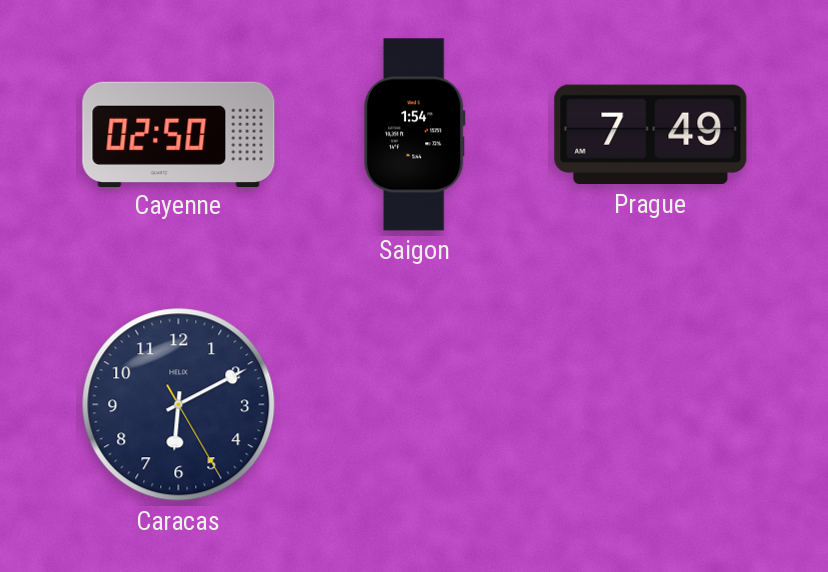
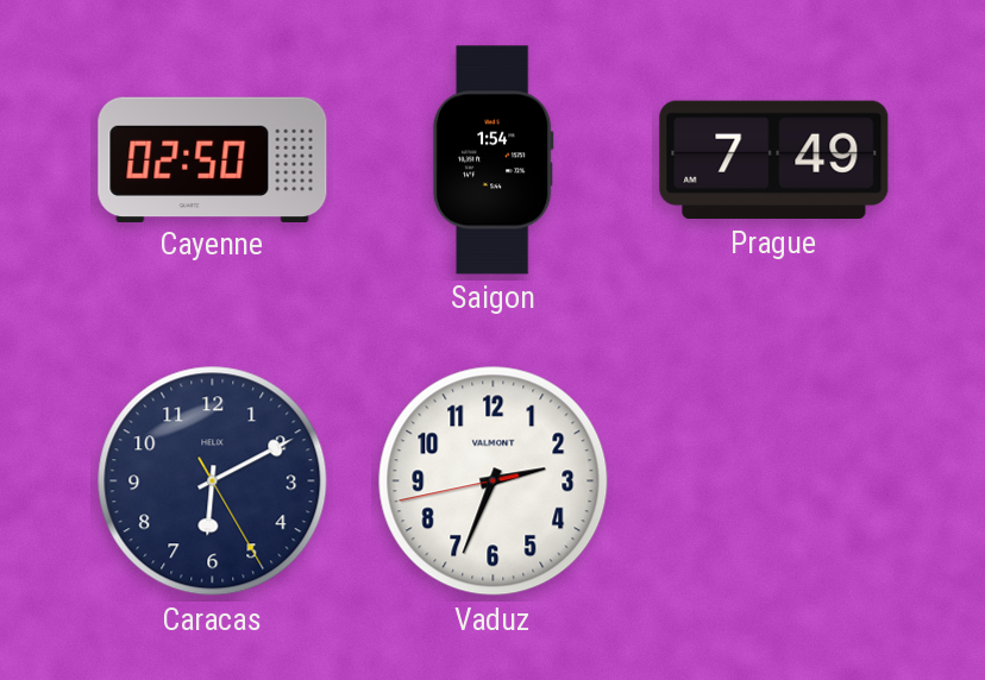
Vaduz: none -> 2:33
